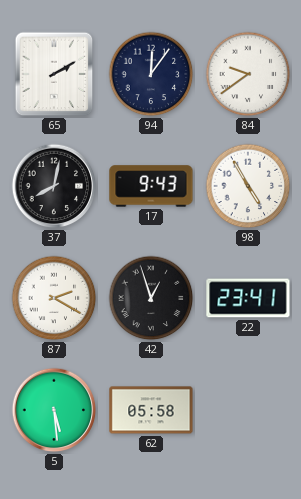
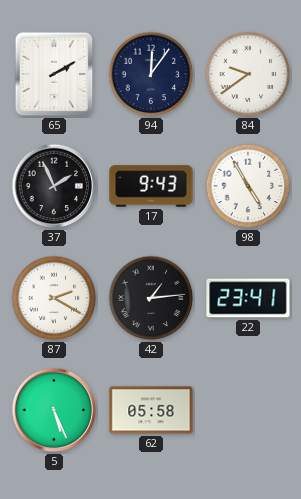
37: 8:02 -> 1:56
42: 12:57 -> 1:14
5: 5:29 -> 5:26
